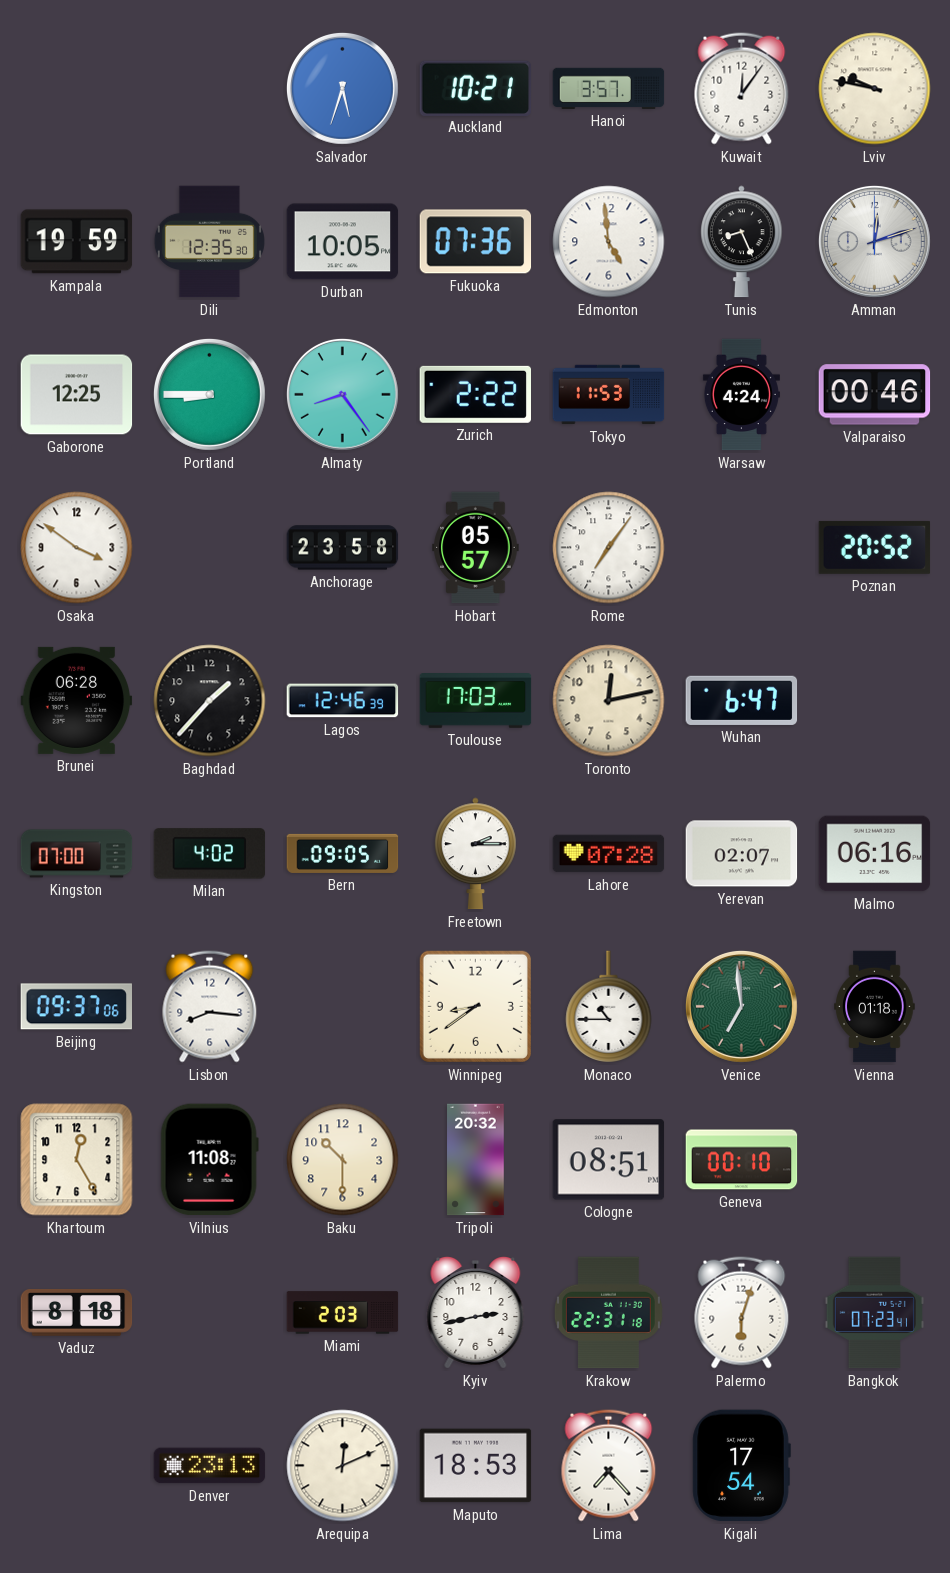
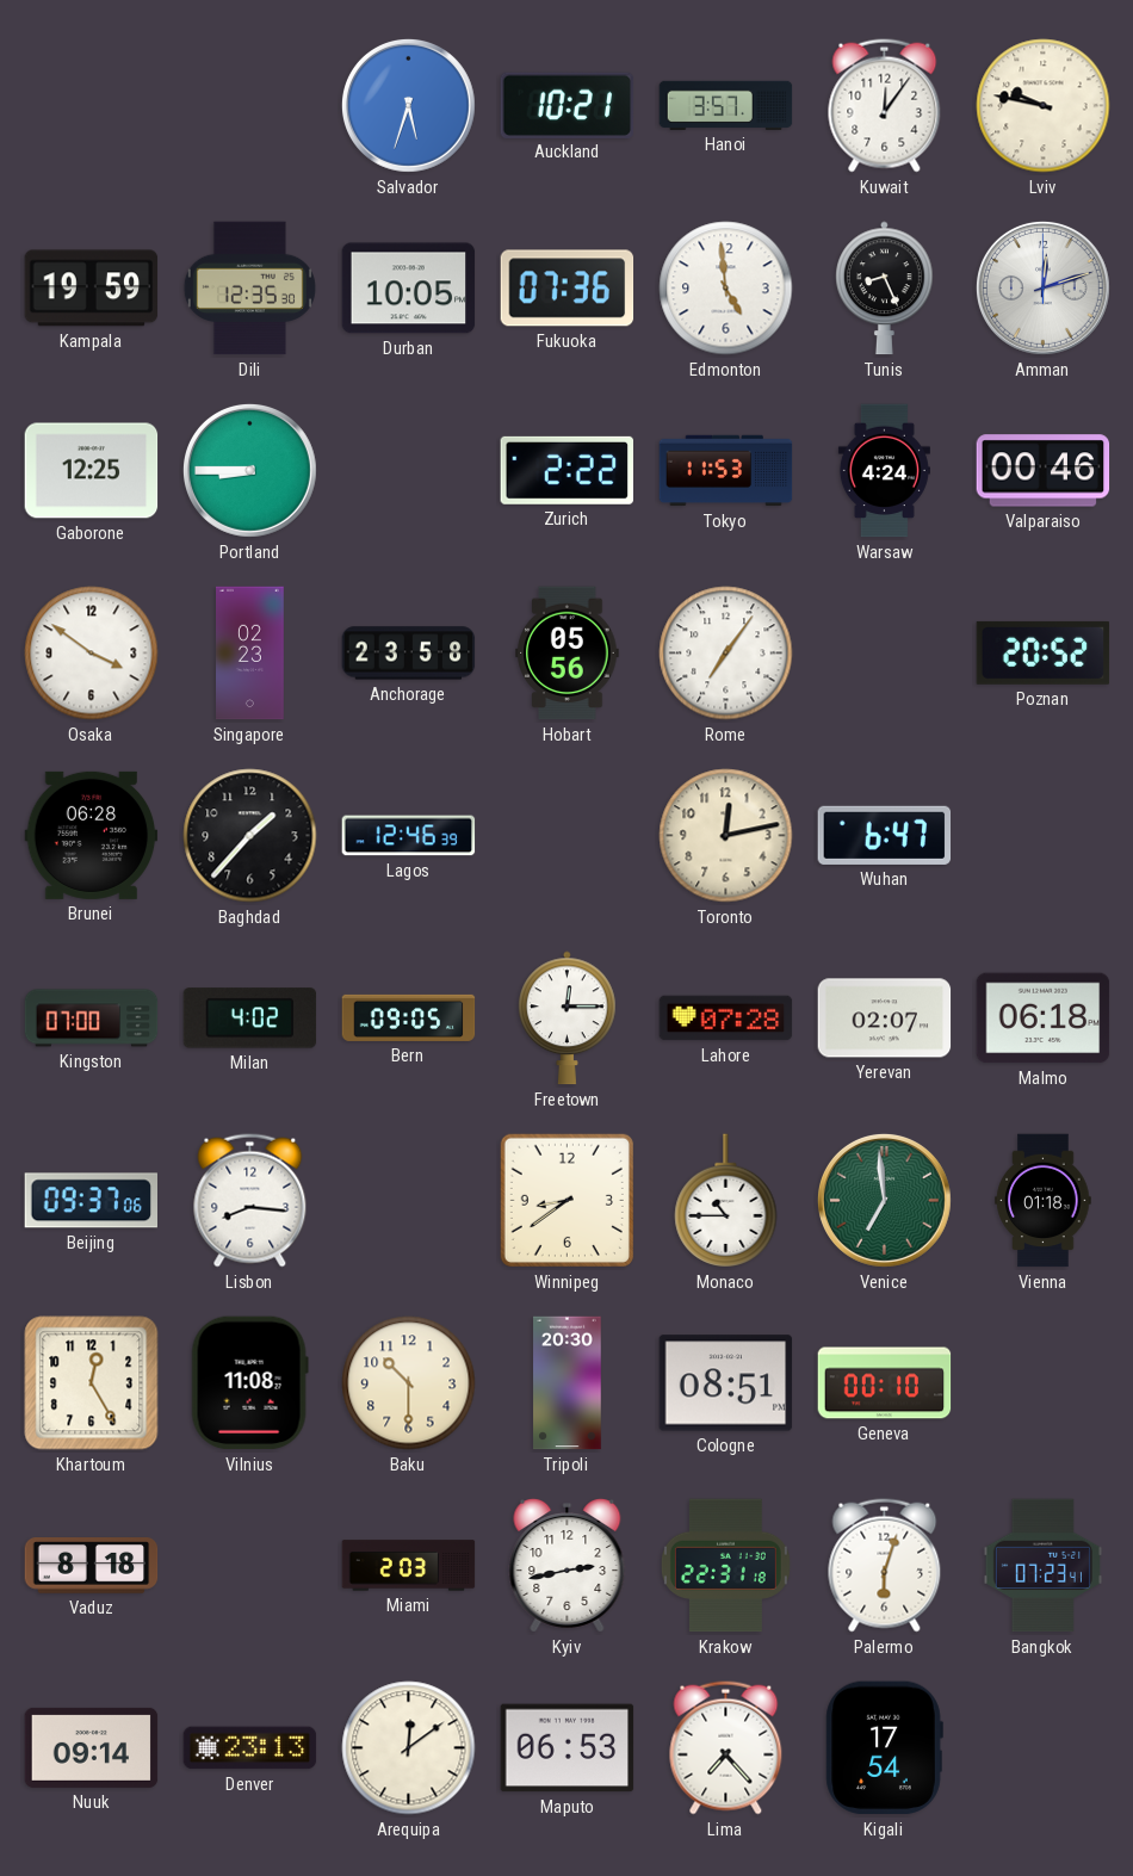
Almaty: 8:24 -> none
Singapore: none -> 02:23
Hobart: 05:57 -> 05:56
Toulouse: 17:03 -> none
Freetown: 2:15 -> 12:15
Malmo: 06:16 -> 06:18
Tripoli: 20:32 -> 20:30
Nuuk: none -> 09:14
Arequipa: 12:11 -> 12:09
Maputo: 18:53 -> 06:53
